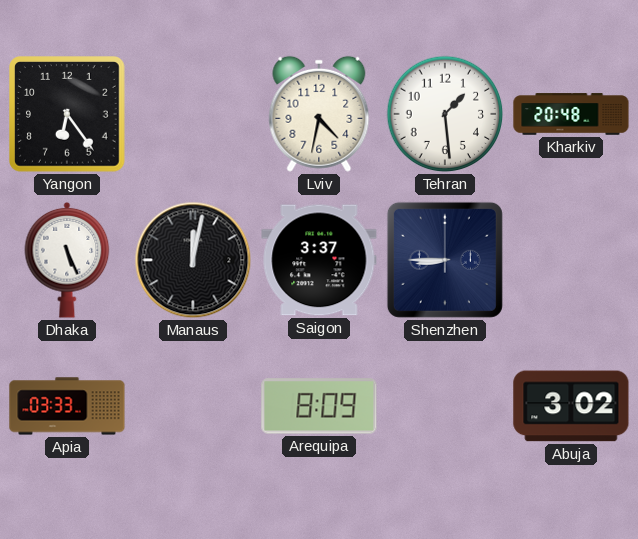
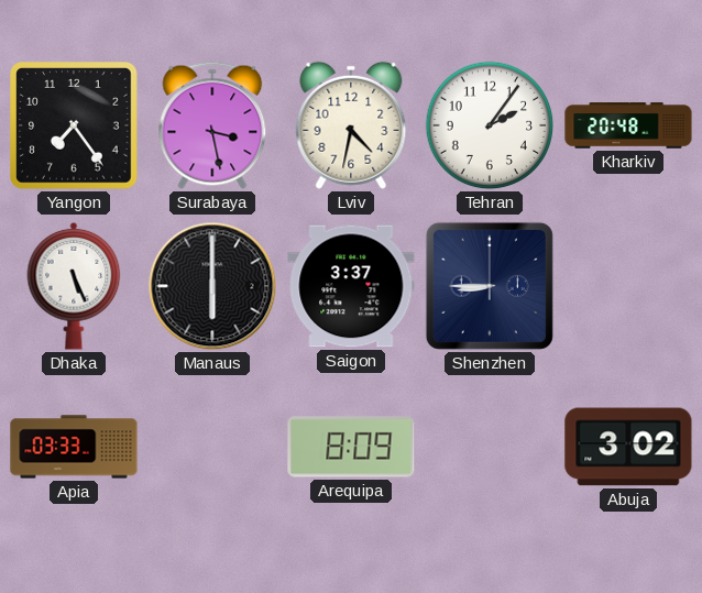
Yangon: 6:24 -> 7:24
Surabaya: none -> 3:28
Tehran: 1:29 -> 2:06
Manaus: 12:02 -> 6:00
